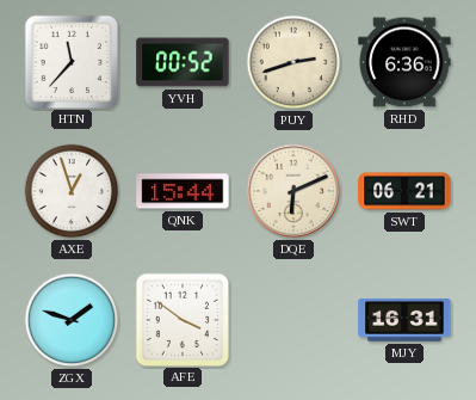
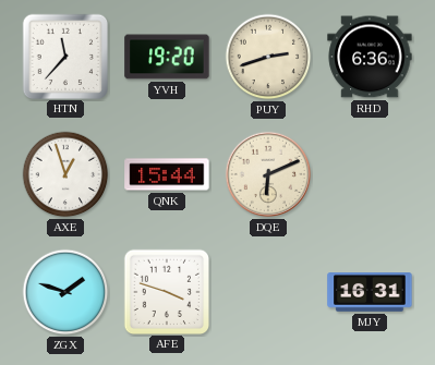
YVH: 00:52 -> 19:20
SWT: 06:21 -> none
AFE: 3:51 -> 3:48
